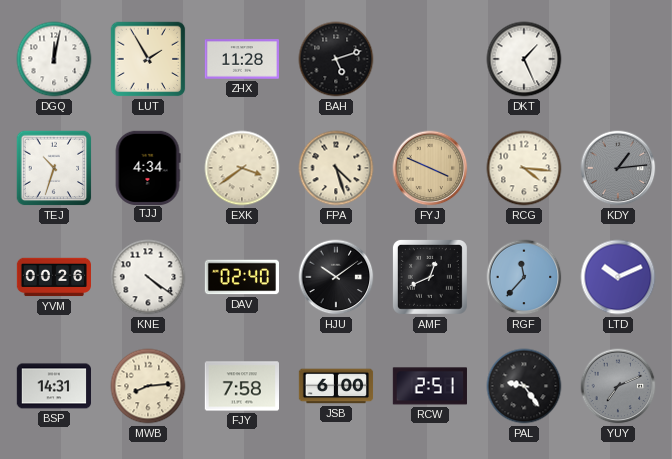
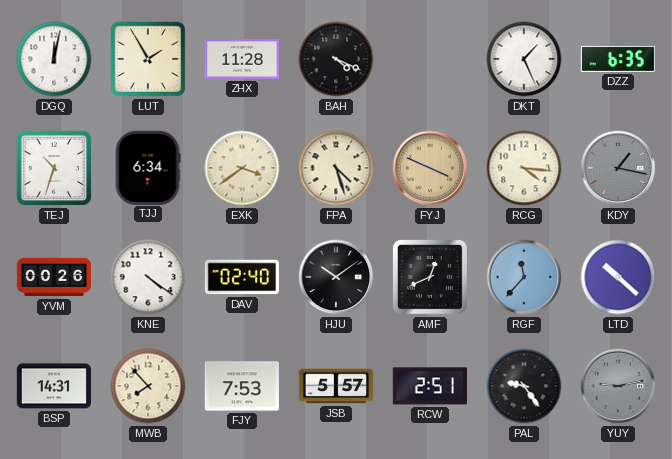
BAH: 5:12 -> 4:19
DZZ: none -> 6:35
TJJ: 4:34 -> 6:34
KDY: 1:14 -> 1:17
LTD: 10:11 -> 10:22
MWB: 8:14 -> 7:53
FJY: 7:58 -> 7:53
JSB: 6:00 -> 5:57
YUY: 7:11 -> 9:13
